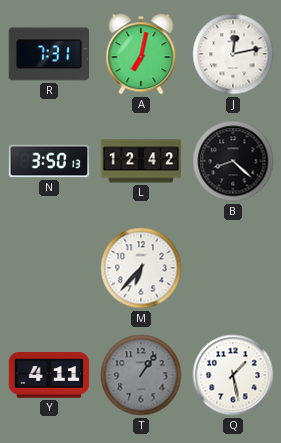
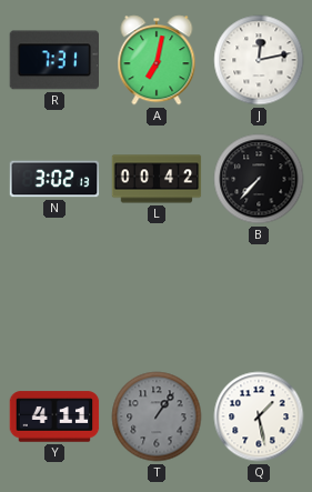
N: 3:50 -> 3:02
L: 12:42 -> 00:42
B: 8:22 -> 7:37
M: 6:37 -> none
